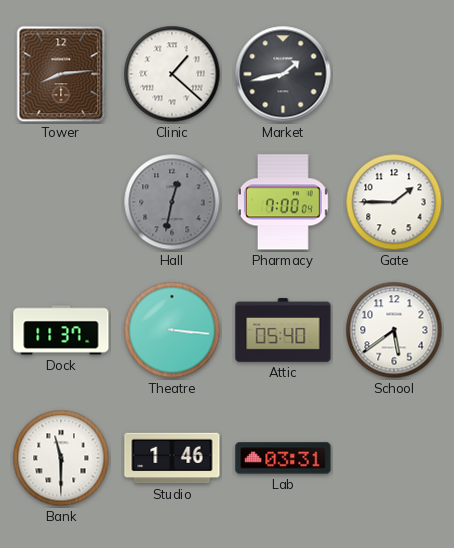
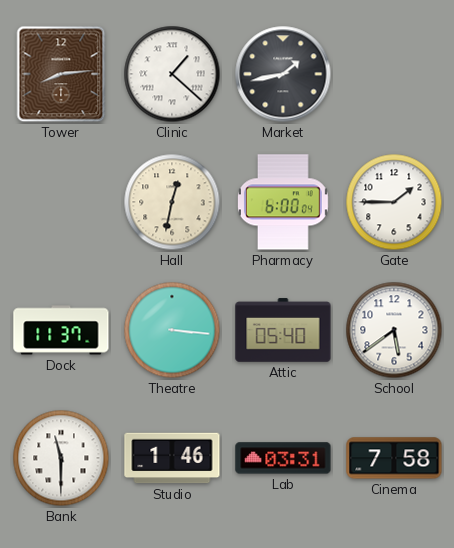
Hall dial: grey -> cream
Pharmacy: 7:00 -> 6:00
Cinema: none -> 7:58
